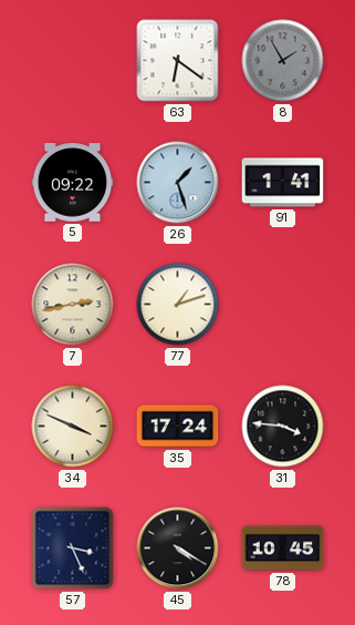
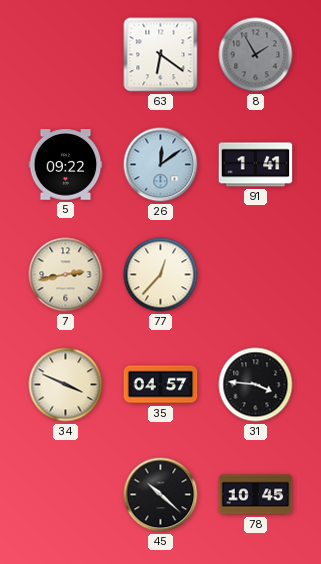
26: 1:27 -> 12:09
77: 1:12 -> 12:37
35: 17:24 -> 04:57
57: 3:26 -> none
45: 4:20 -> 10:22
